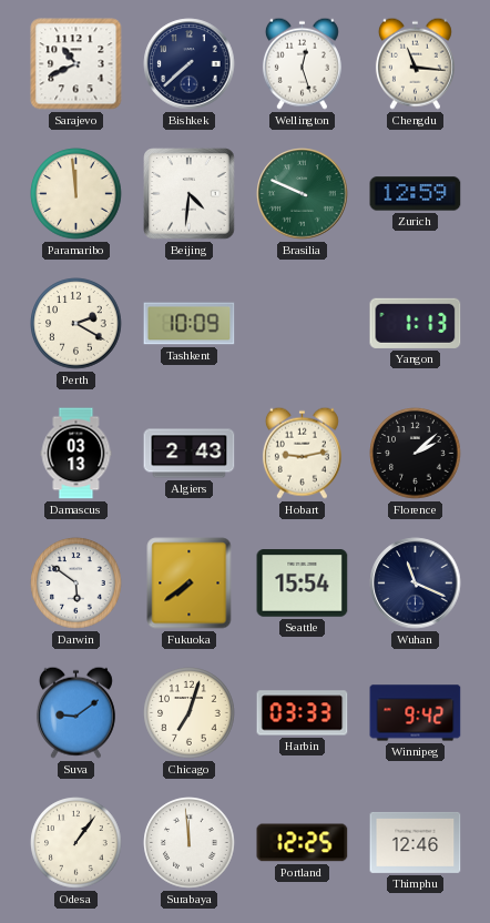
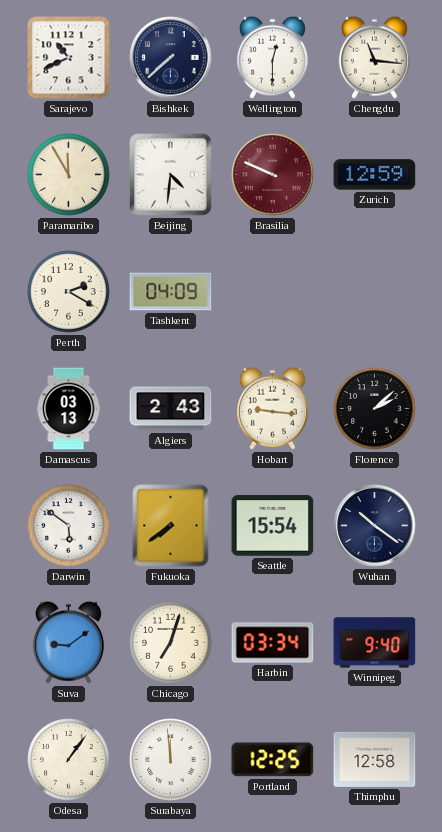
Wellington: 12:27 -> 12:30
Paramaribo: 11:59 -> 11:55
Brasilia dial: green -> burgundy
Tashkent: 10:09 -> 04:09
Yangon: 1:13 -> none
Hobart: 9:13 -> 9:16
Wuhan: 11:19 -> 10:21
Harbin: 03:33 -> 03:34
Winnipeg: 9:42 -> 9:40
Thimphu: 12:46 -> 12:58
